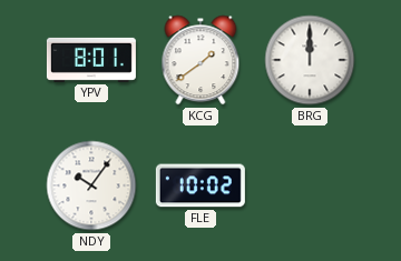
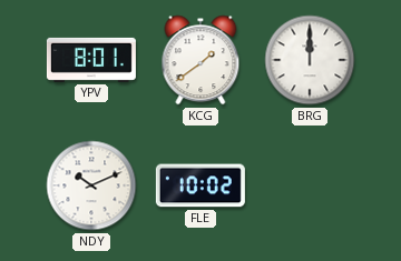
NDY: 10:06 -> 10:11
